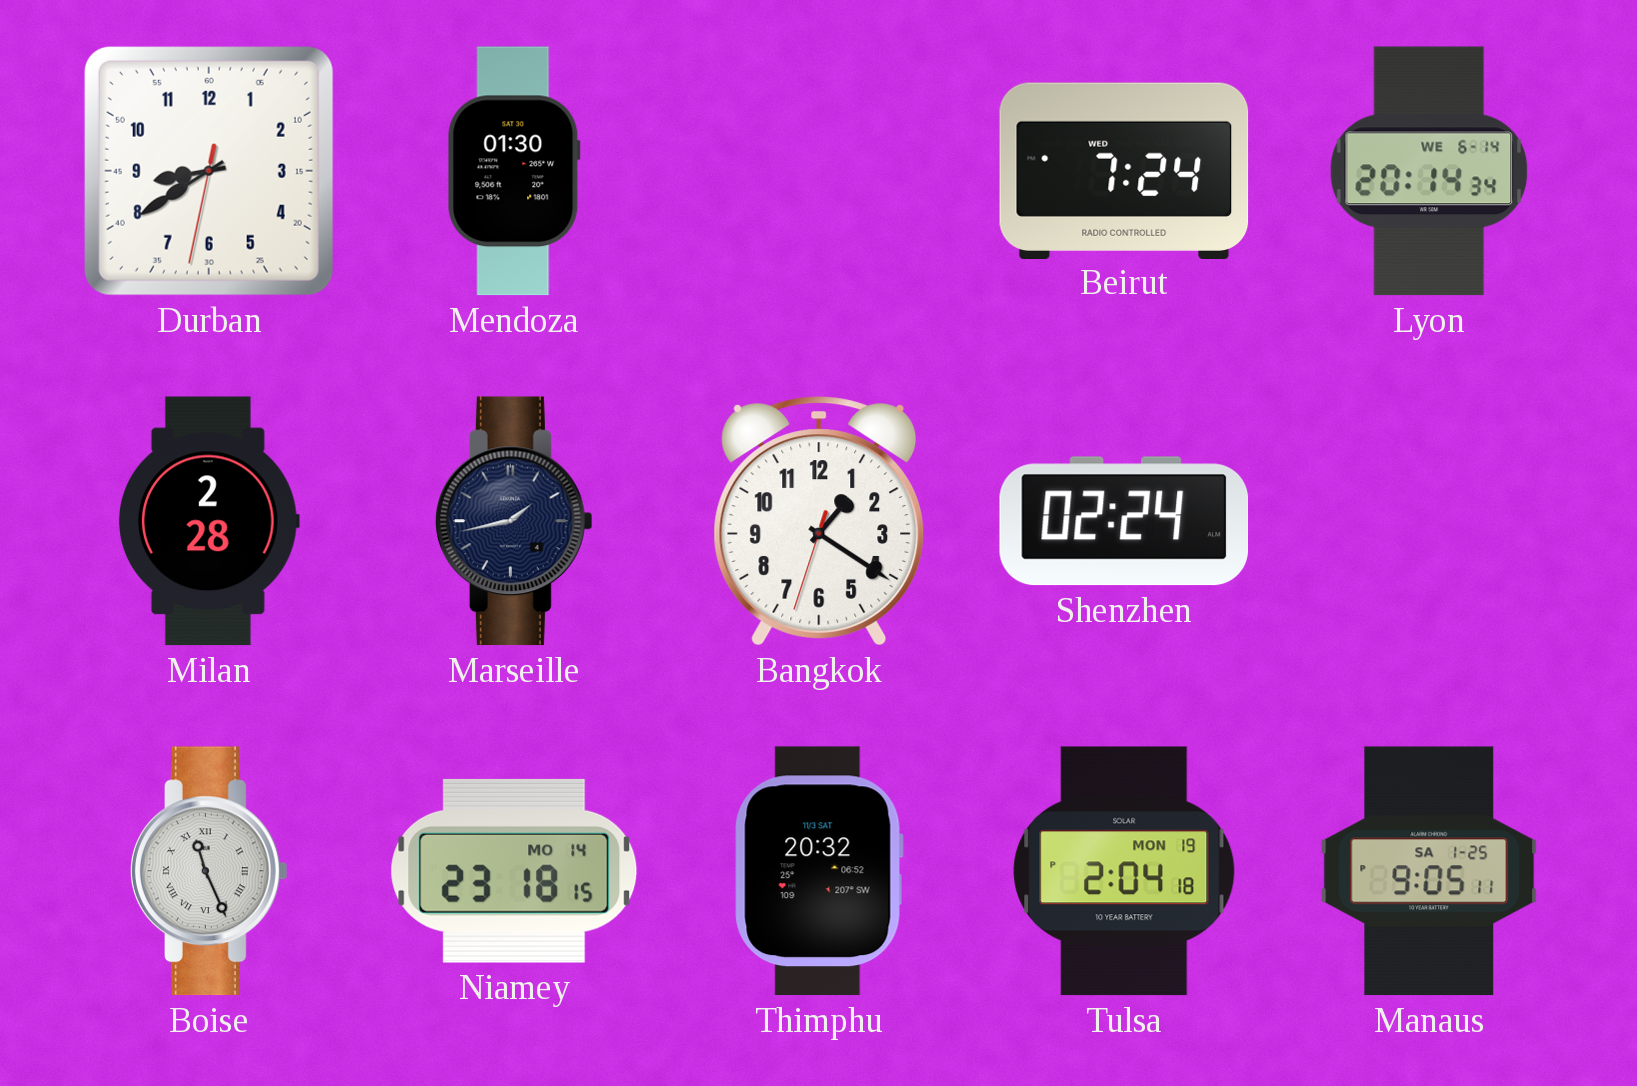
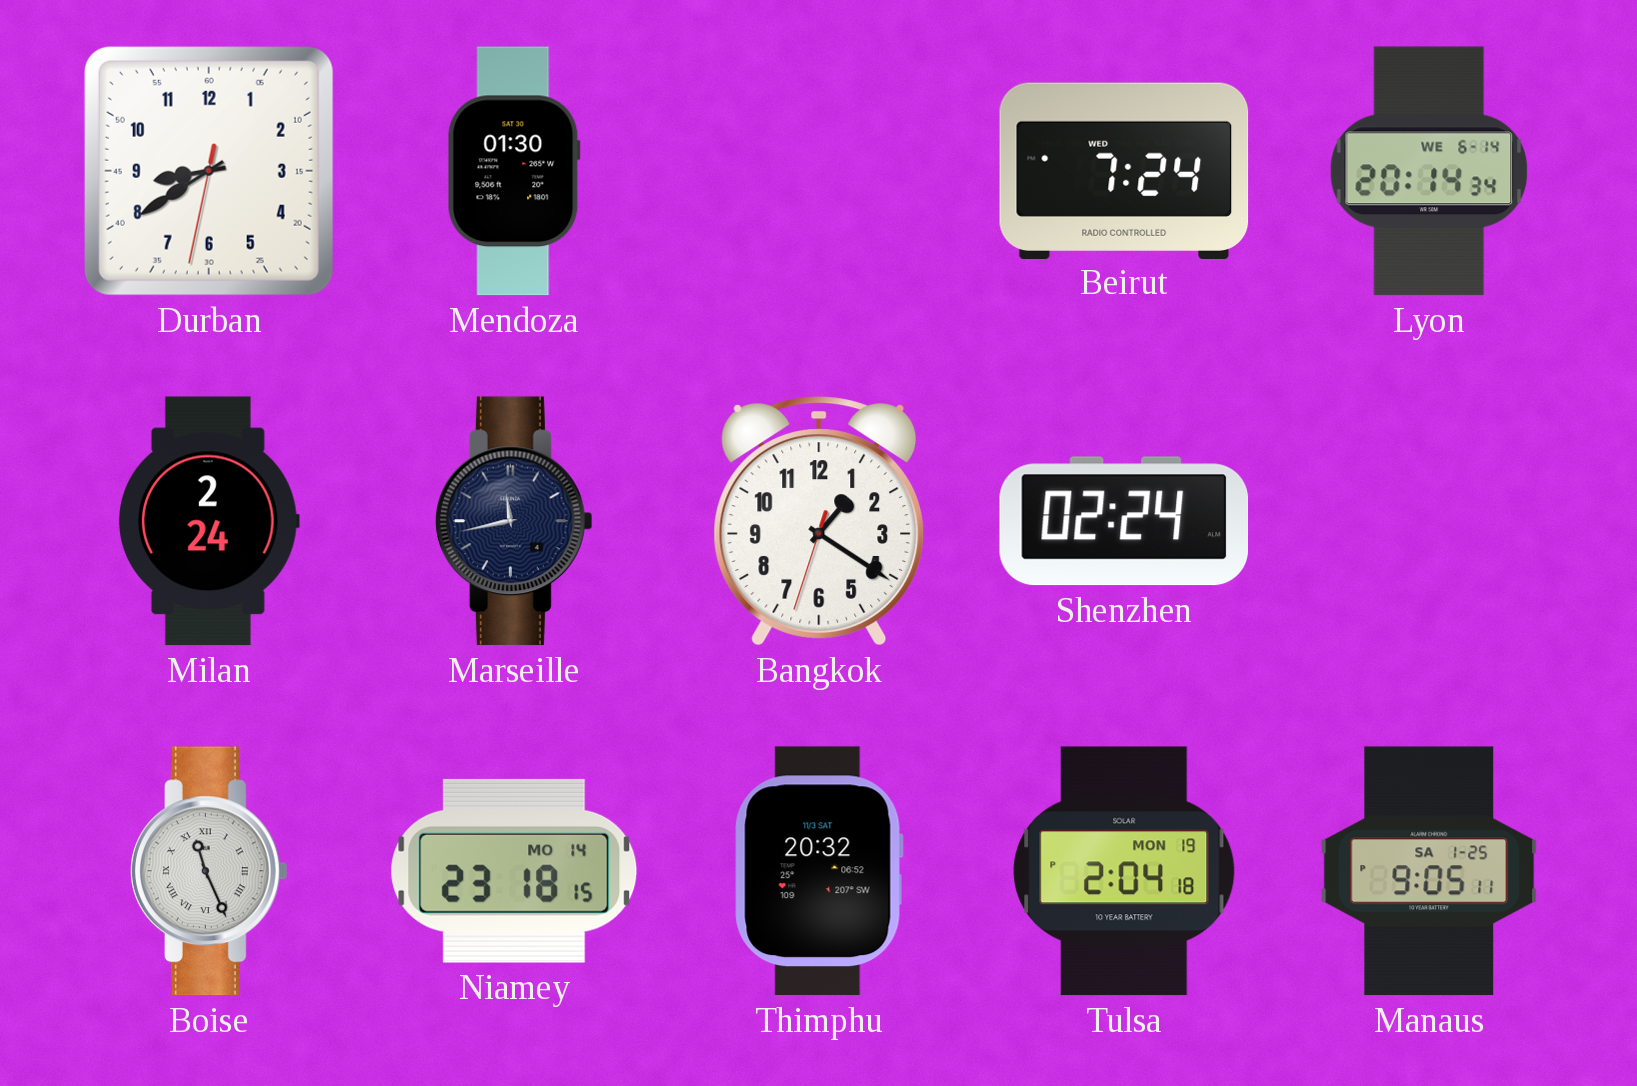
Milan: 2:28 -> 2:24
Marseille: 1:43 -> 11:43
